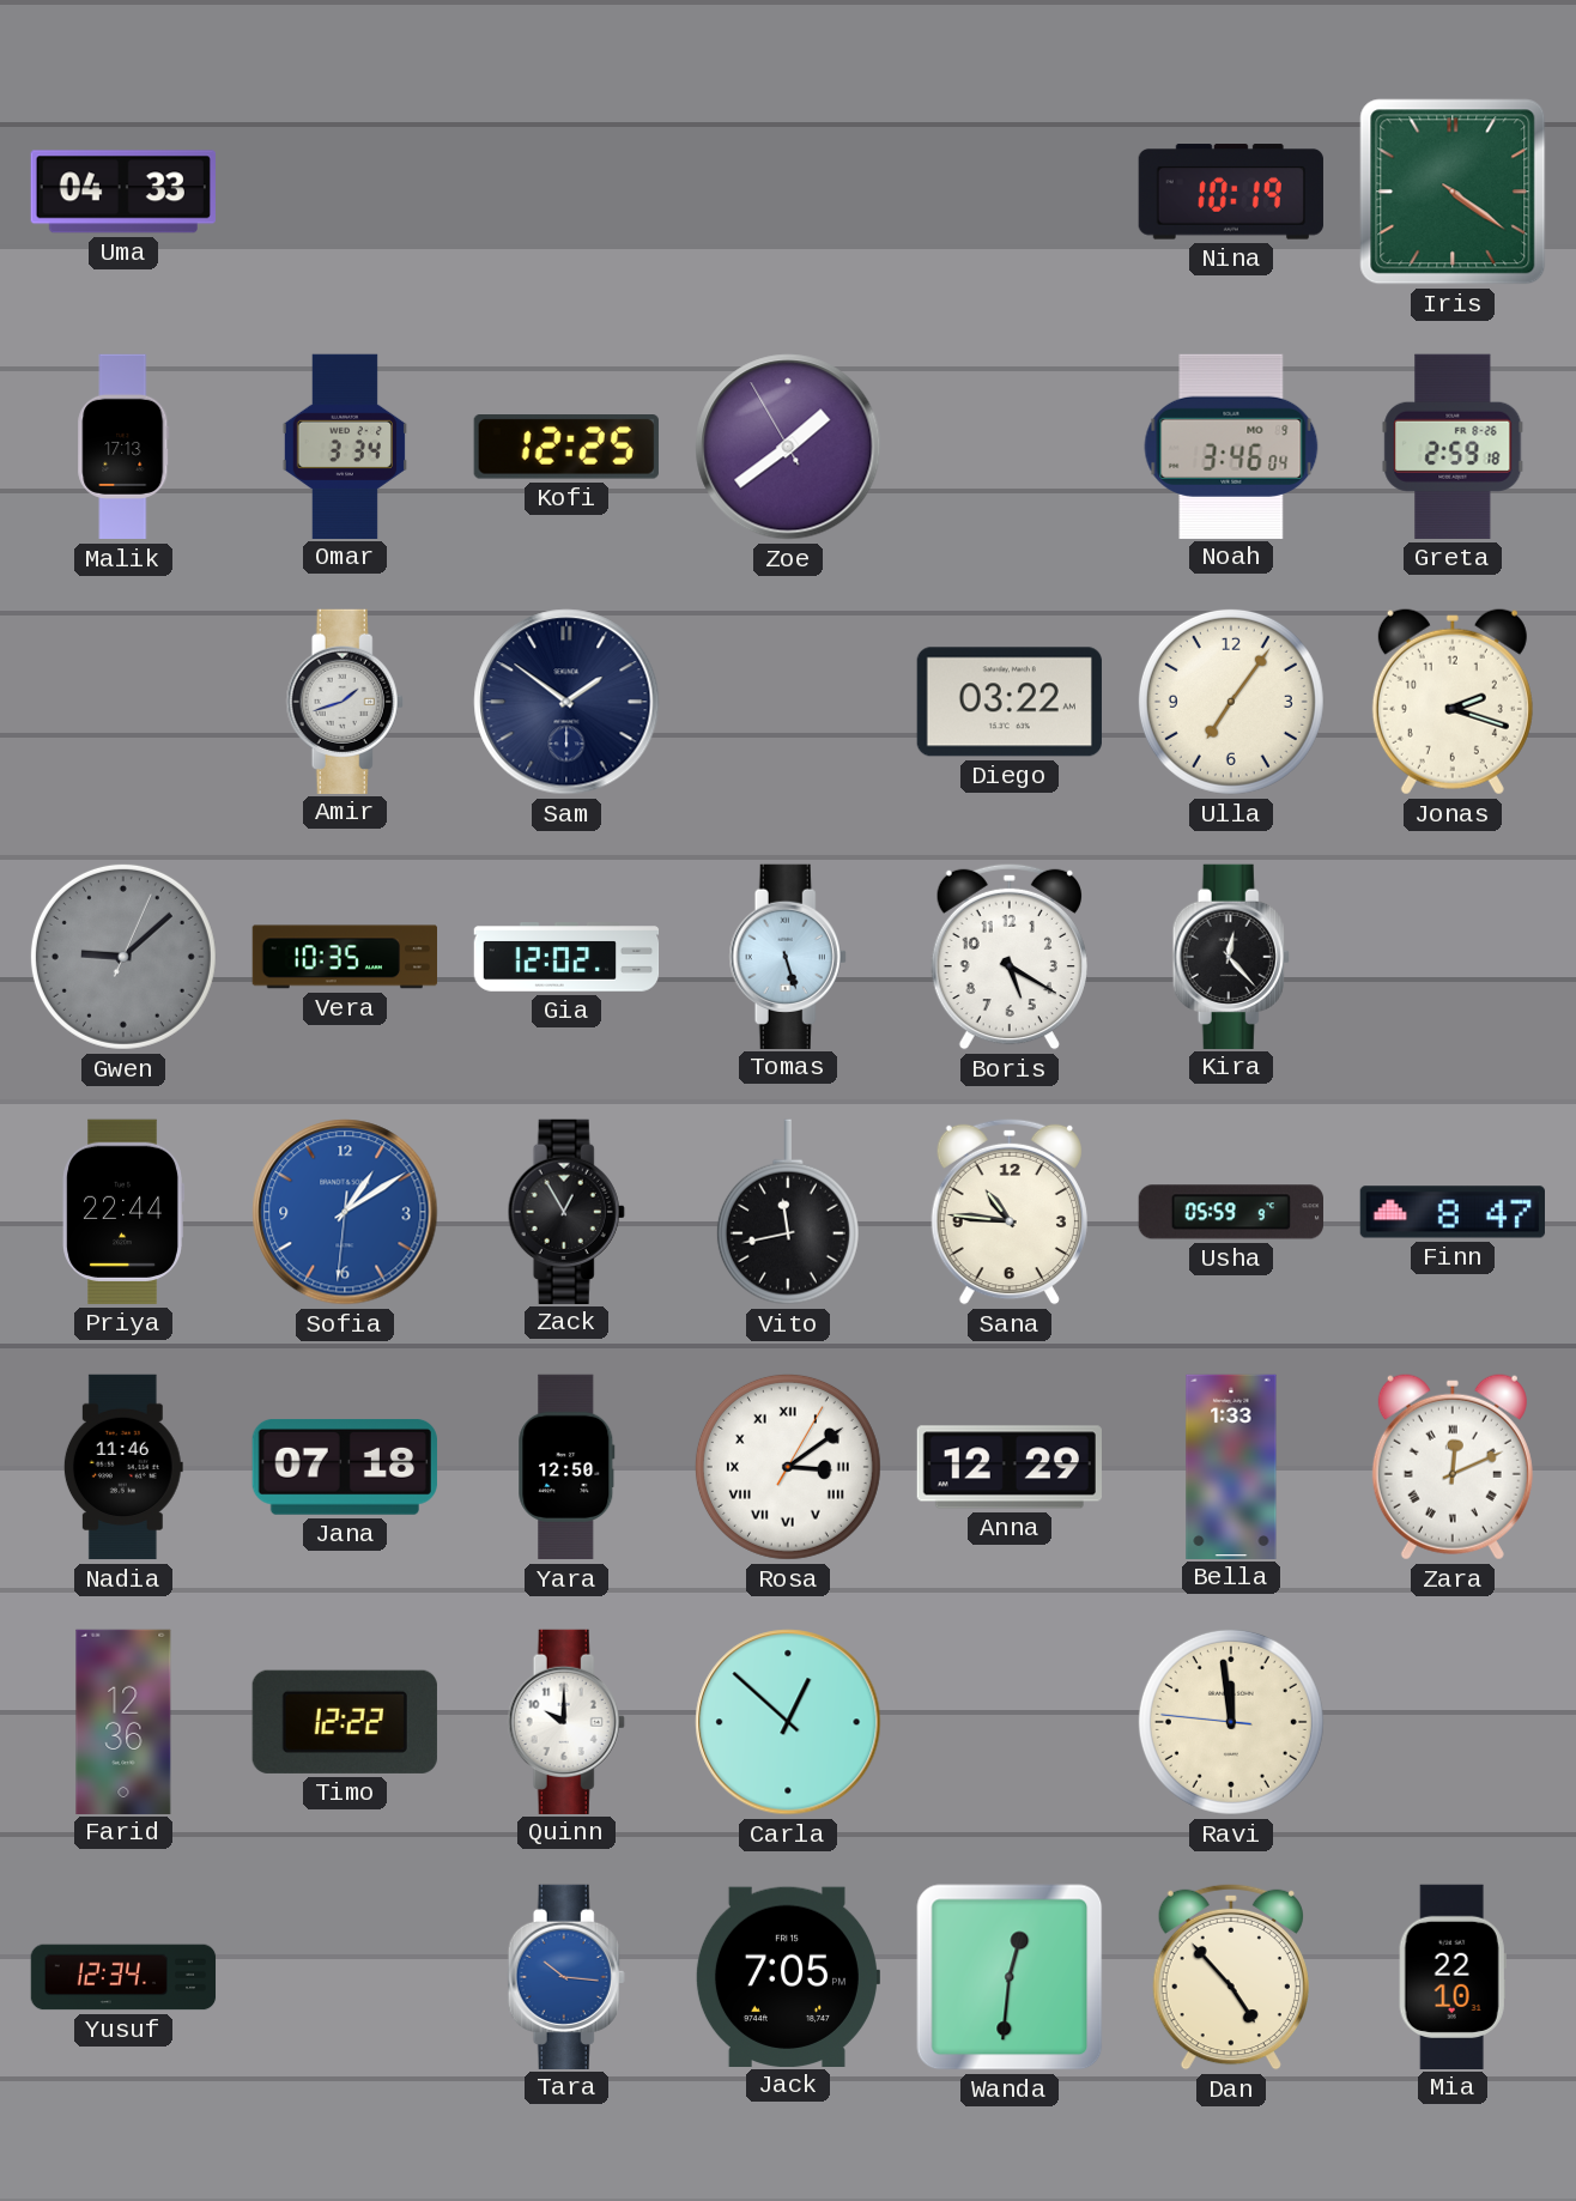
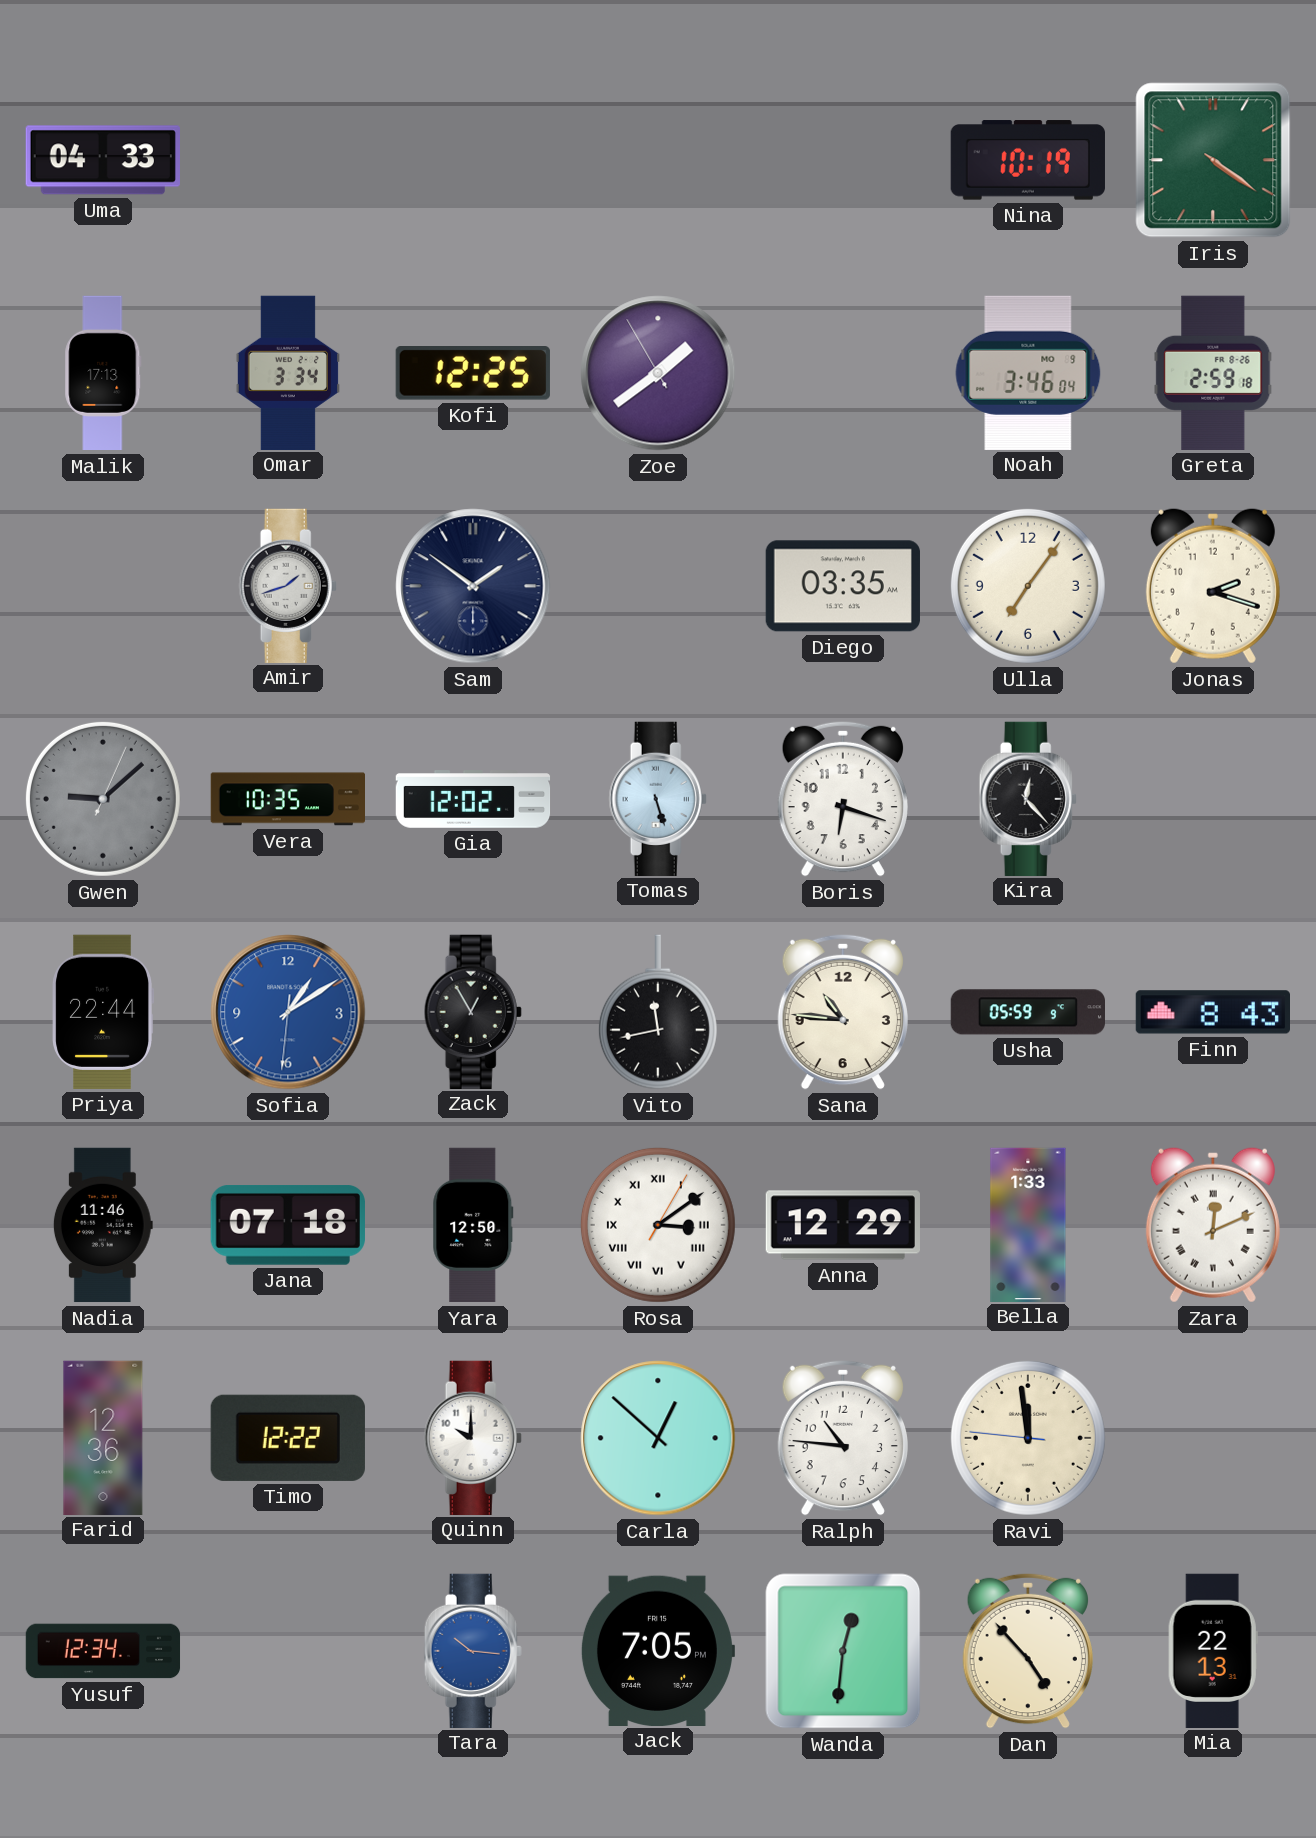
Diego: 03:22 -> 03:35
Boris: 5:20 -> 6:18
Finn: 8:47 -> 8:43
Ralph: none -> 10:46
Mia: 22:10 -> 22:13
